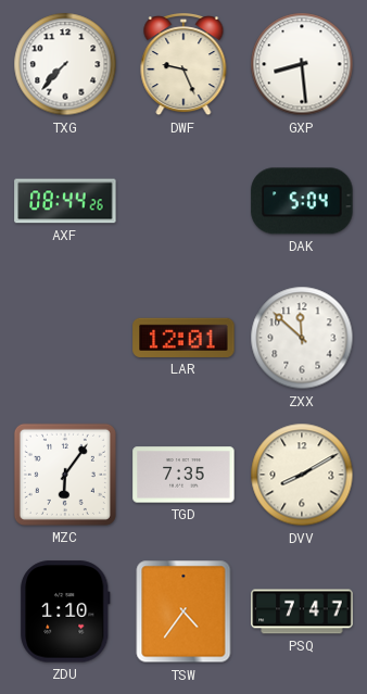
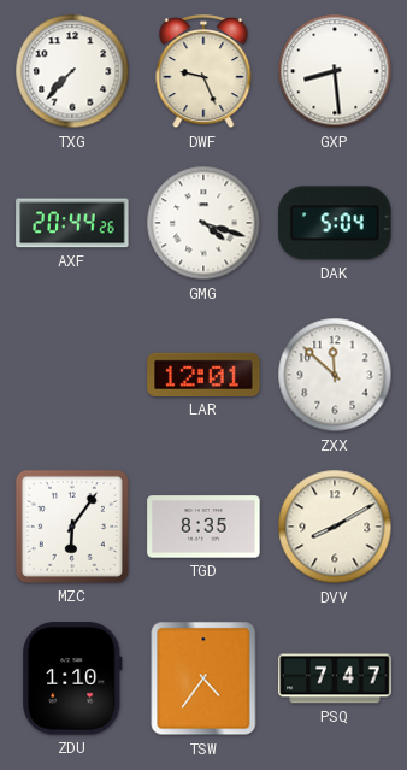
AXF: 08:44 -> 20:44
GMG: none -> 4:18
TGD: 7:35 -> 8:35
